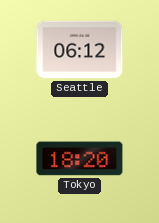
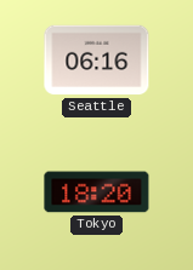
Seattle: 06:12 -> 06:16
